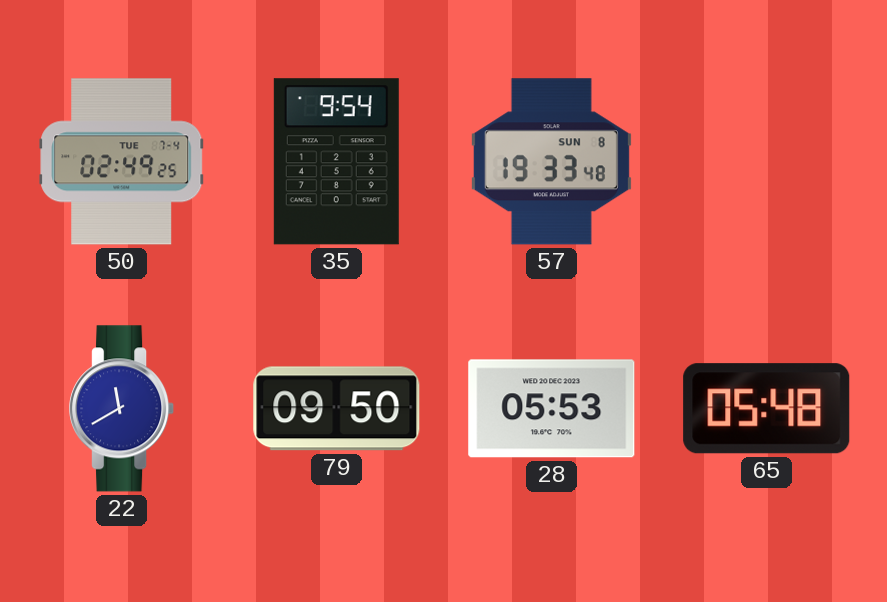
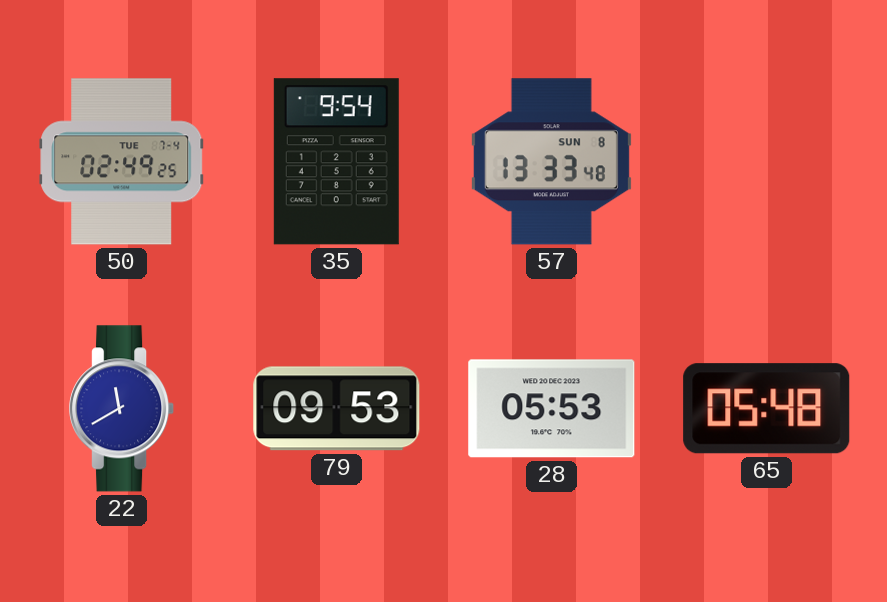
57: 19:33 -> 13:33
79: 09:50 -> 09:53
